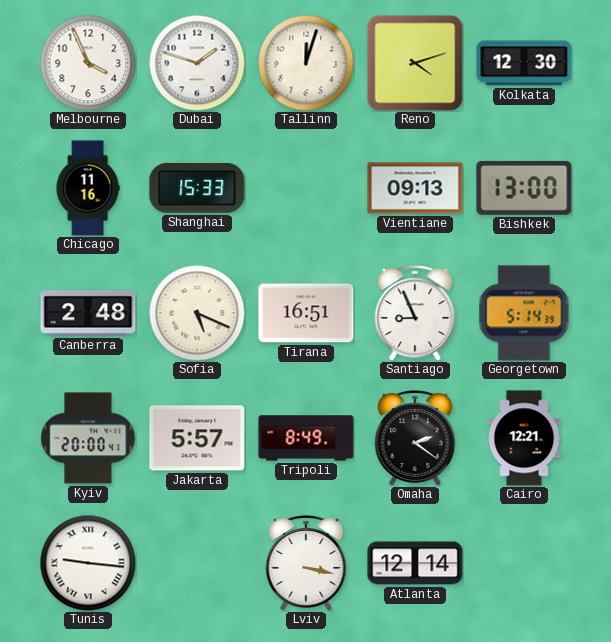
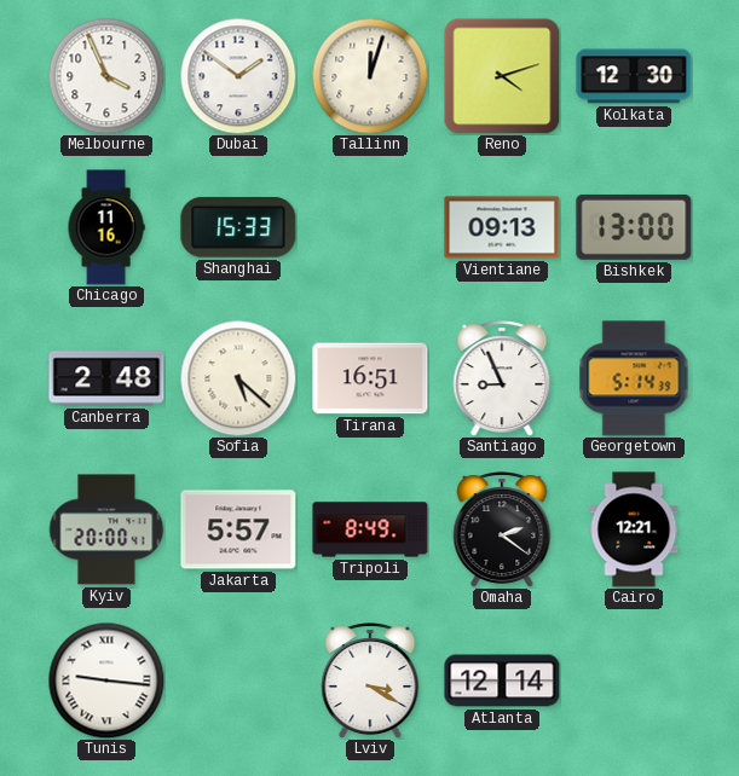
Dubai: 1:48 -> 1:51
Sofia: 5:19 -> 5:22
Lviv: 3:17 -> 3:20
